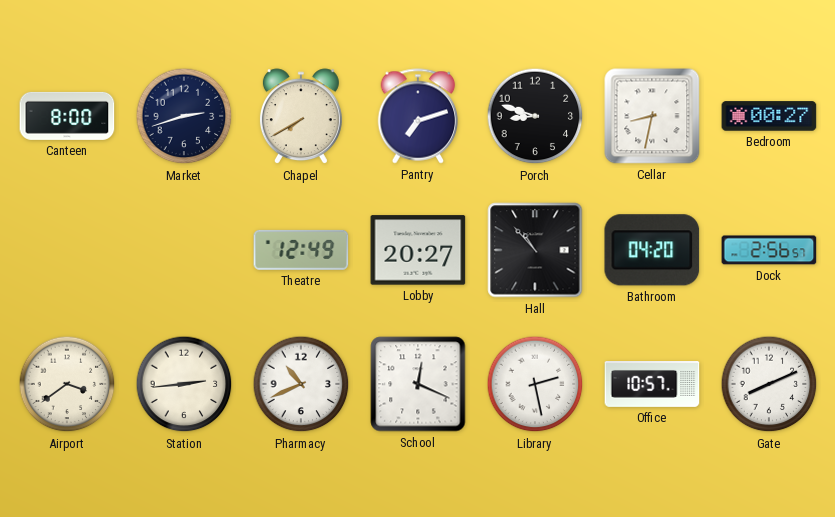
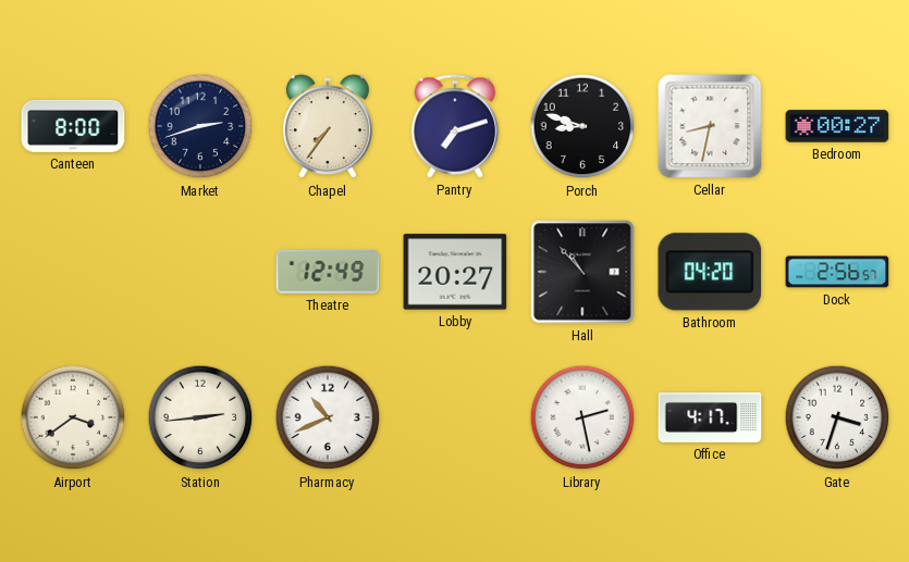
Chapel: 7:40 -> 7:36
School: 12:19 -> none
Office: 10:57 -> 4:17
Gate: 8:11 -> 3:33
